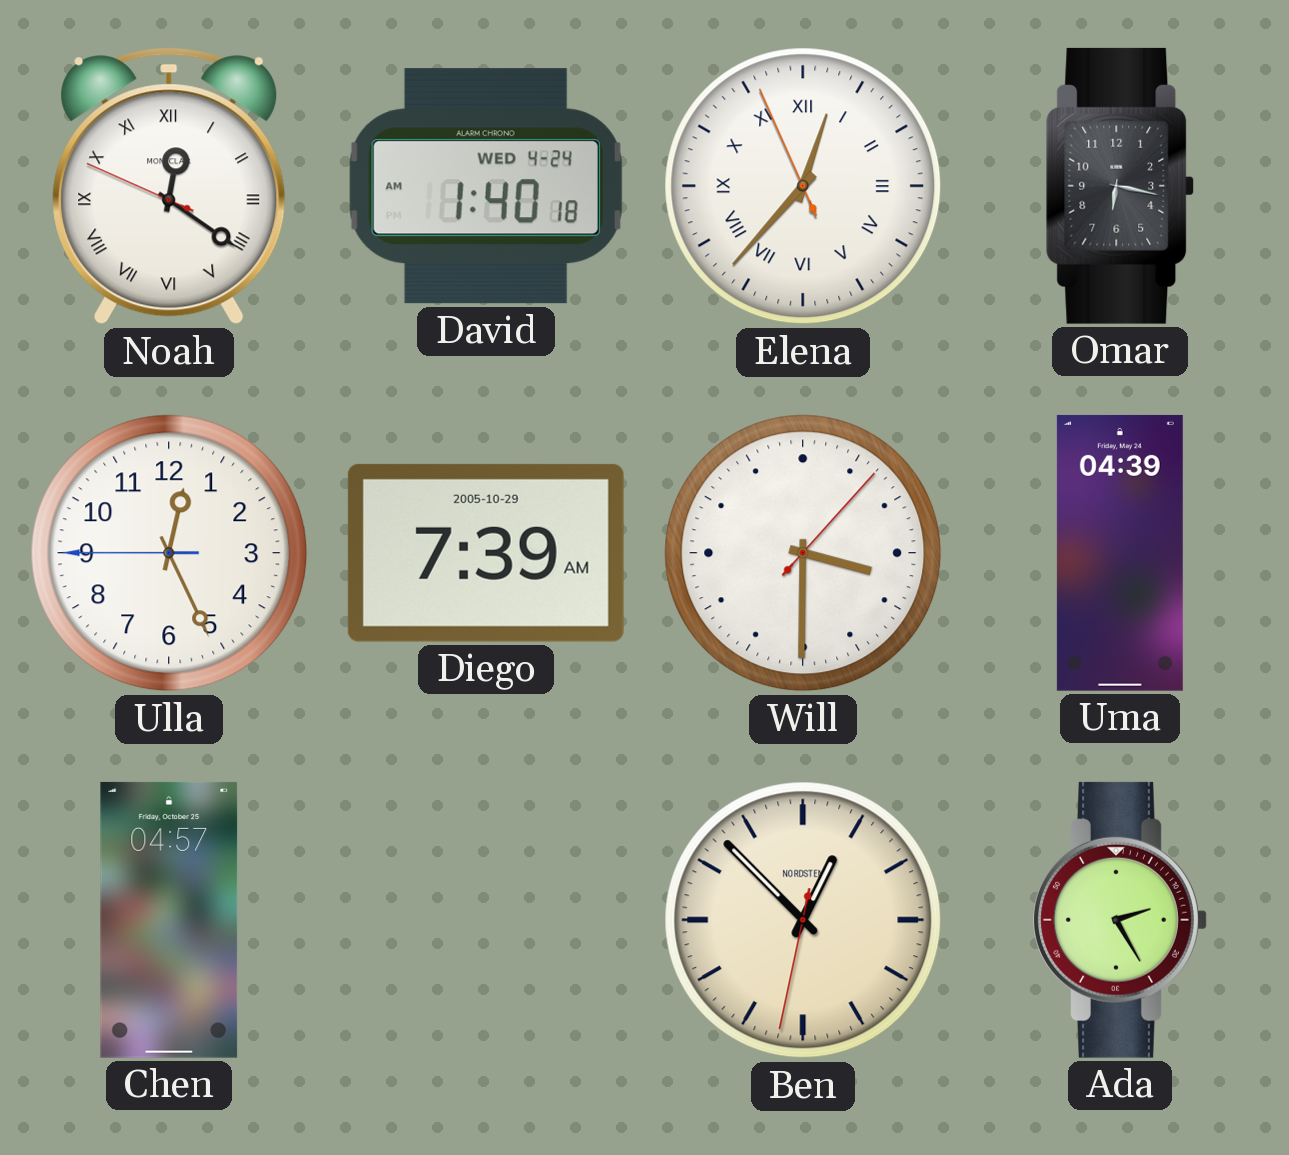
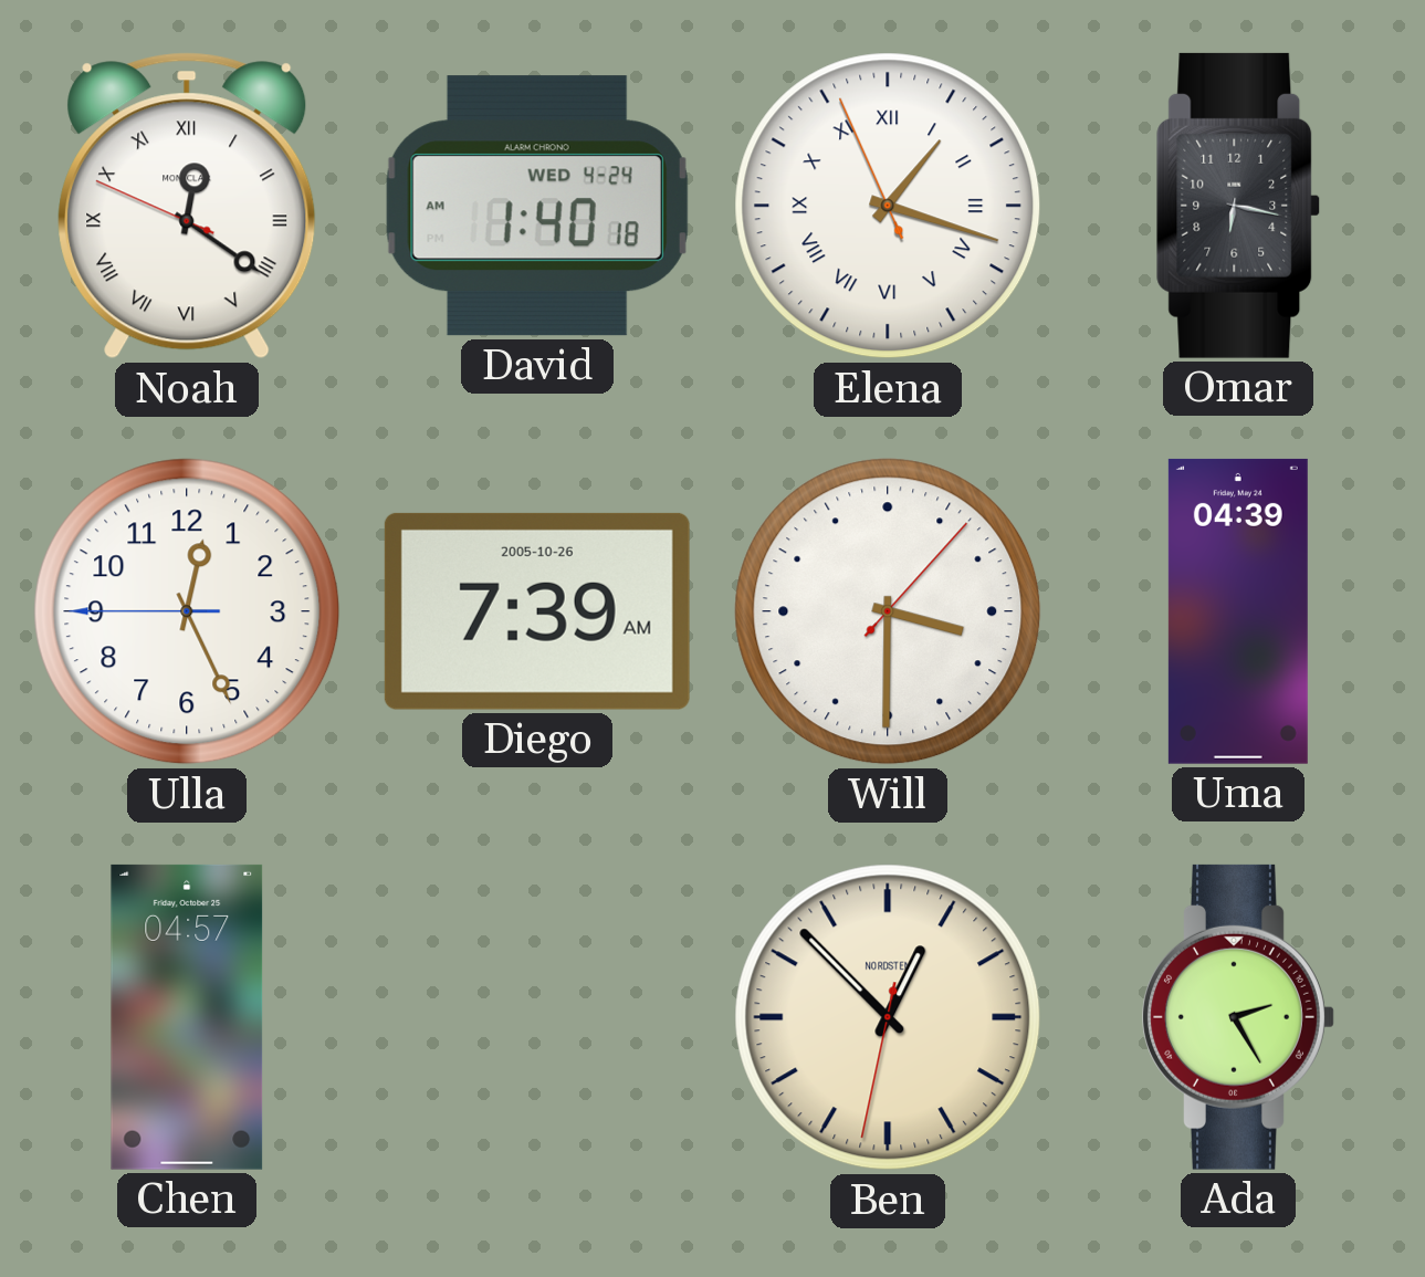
Elena: 12:36 -> 1:17
Diego date: 2005-10-29 -> 2005-10-26
